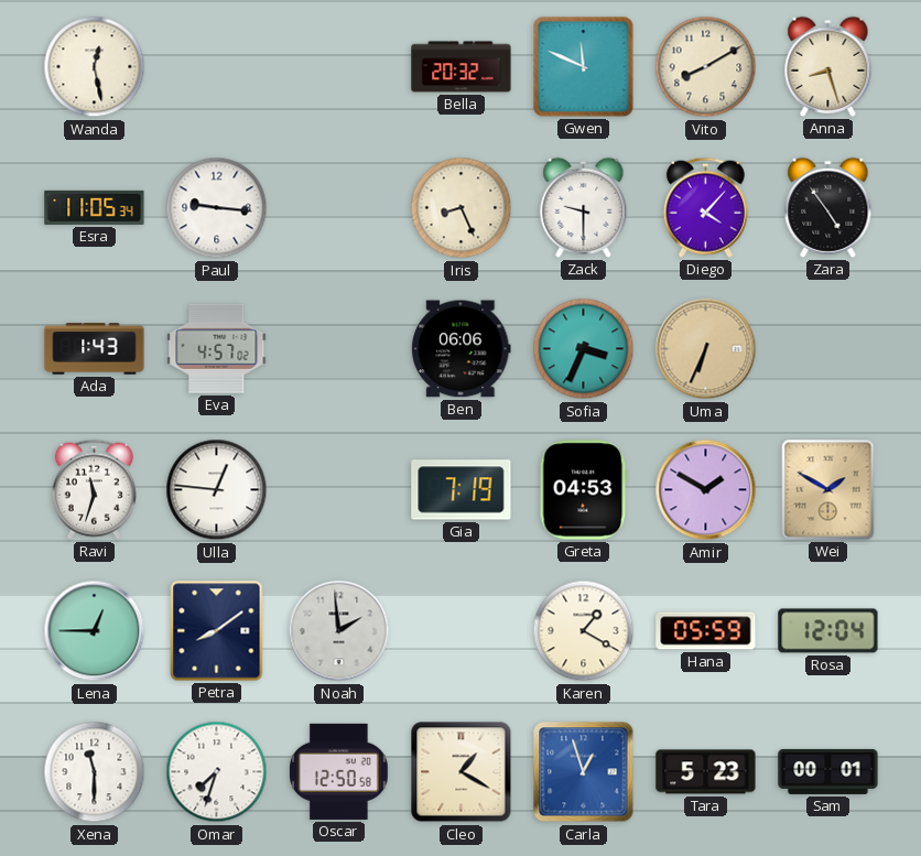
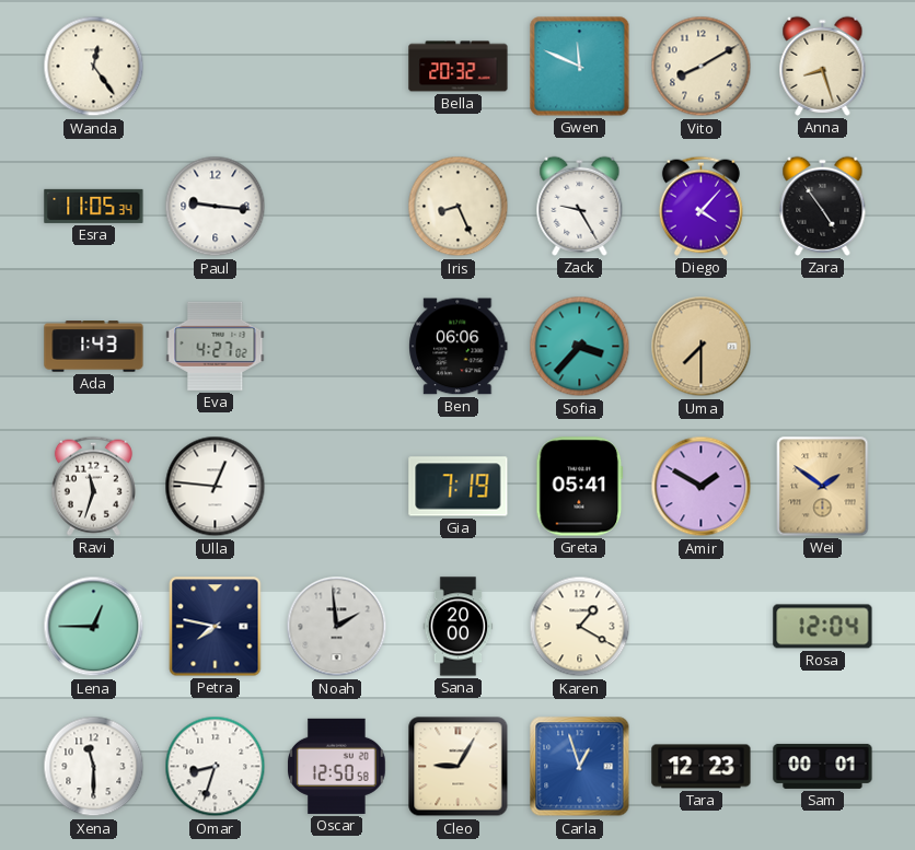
Wanda: 12:28 -> 12:24
Zack: 9:30 -> 9:25
Eva: 4:57 -> 4:27
Sofia: 3:34 -> 3:37
Uma: 6:34 -> 7:30
Greta: 04:53 -> 05:41
Wei: 1:50 -> 1:51
Petra: 8:09 -> 7:47
Sana: none -> 20:00
Hana: 05:59 -> none
Omar: 7:33 -> 8:33
Cleo: 1:20 -> 9:05
Tara: 5:23 -> 12:23
